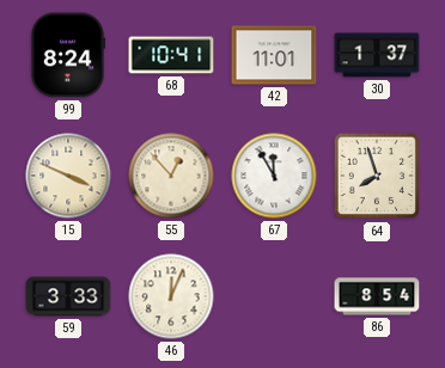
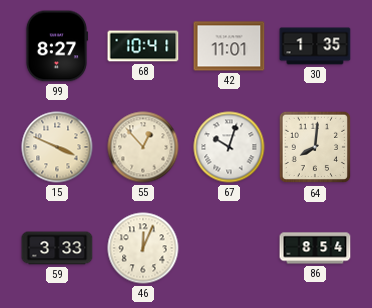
99: 8:24 -> 8:27
30: 1:37 -> 1:35
67: 11:55 -> 10:03
64: 7:57 -> 8:01
